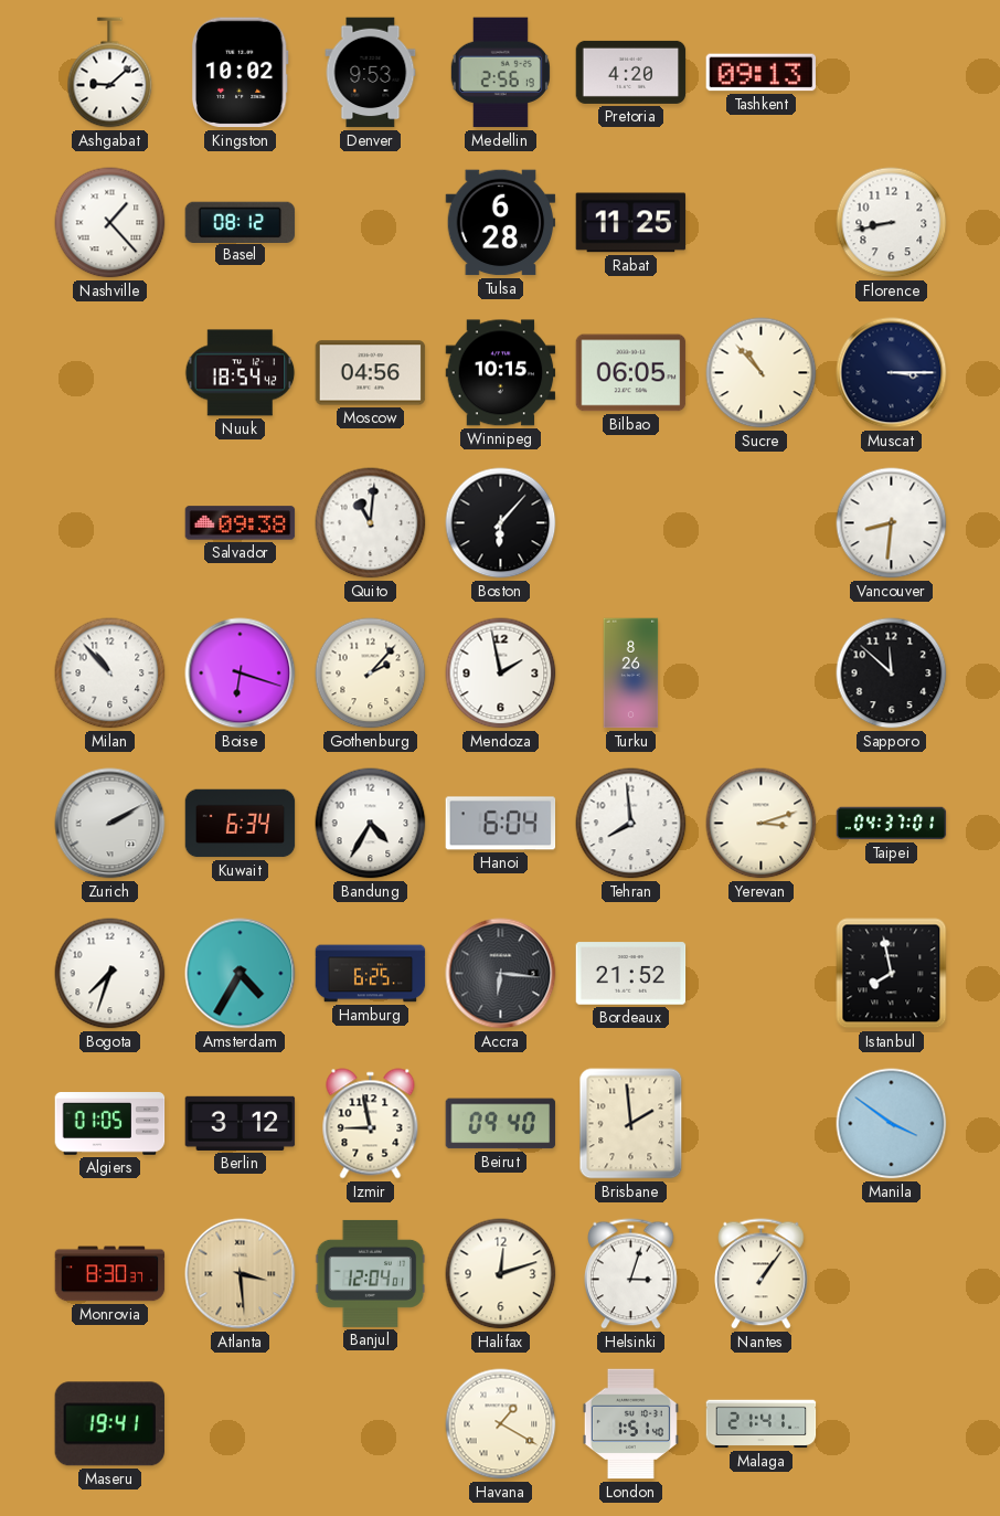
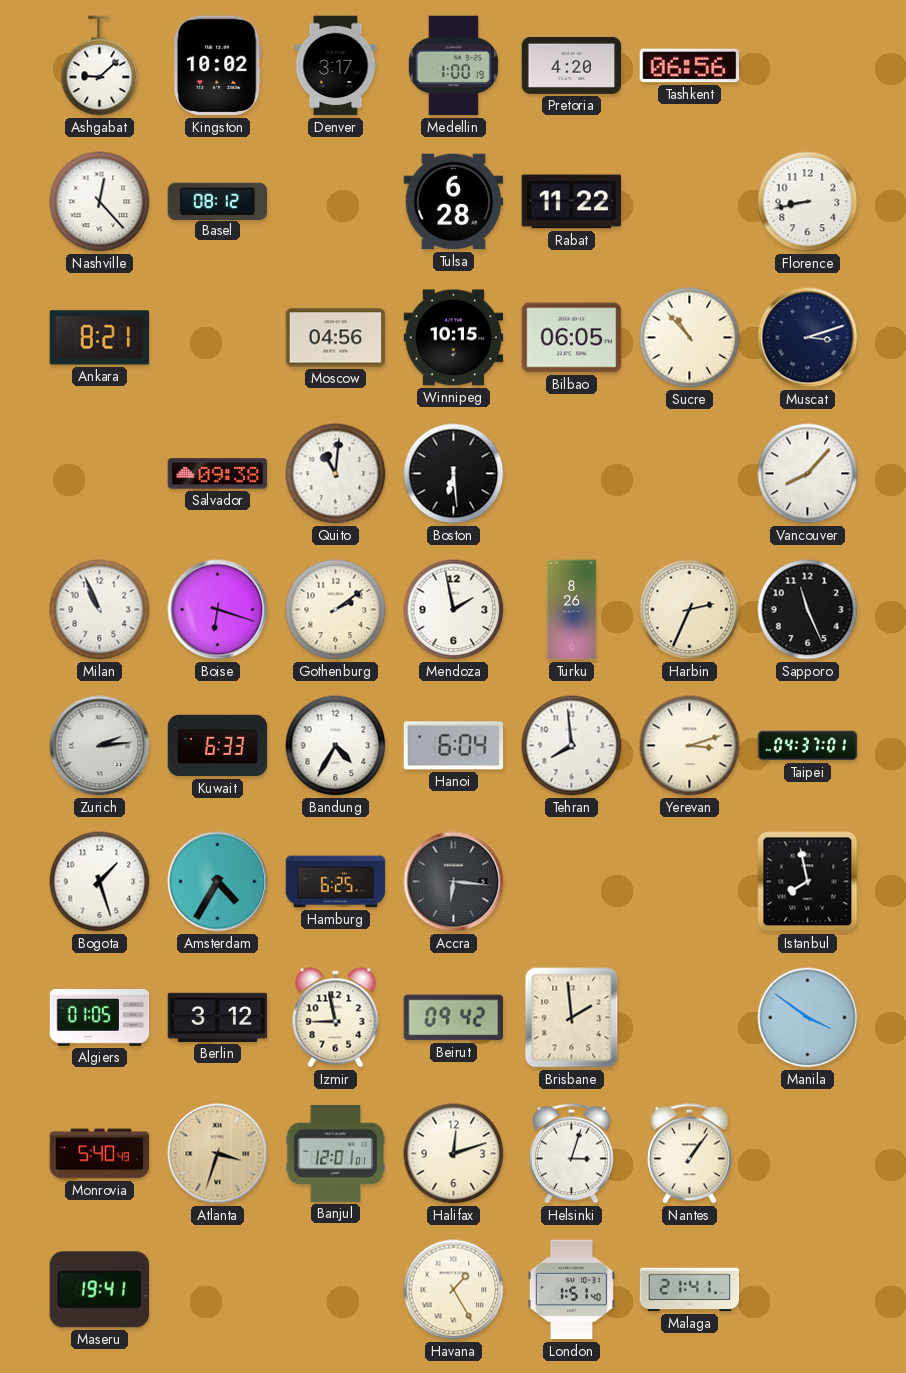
Denver: 9:53 -> 3:17
Medellin: 2:56 -> 1:00
Tashkent: 09:13 -> 06:56
Nashville: 1:23 -> 12:23
Rabat: 11:25 -> 11:22
Ankara: none -> 8:21
Nuuk: 18:54 -> none
Muscat: 3:15 -> 3:12
Boston: 6:07 -> 6:29
Vancouver: 8:31 -> 8:07
Milan: 10:53 -> 10:56
Gothenburg: 2:07 -> 2:09
Harbin: none -> 2:34
Sapporo: 11:52 -> 11:26
Zurich: 2:10 -> 2:14
Kuwait: 6:34 -> 6:33
Bogota: 7:33 -> 1:27
Bordeaux: 21:52 -> none
Beirut: 09:40 -> 09:42
Monrovia: 8:30 -> 5:40
Atlanta: 3:29 -> 3:33
Banjul: 12:04 -> 12:01
Havana: 1:20 -> 1:25
